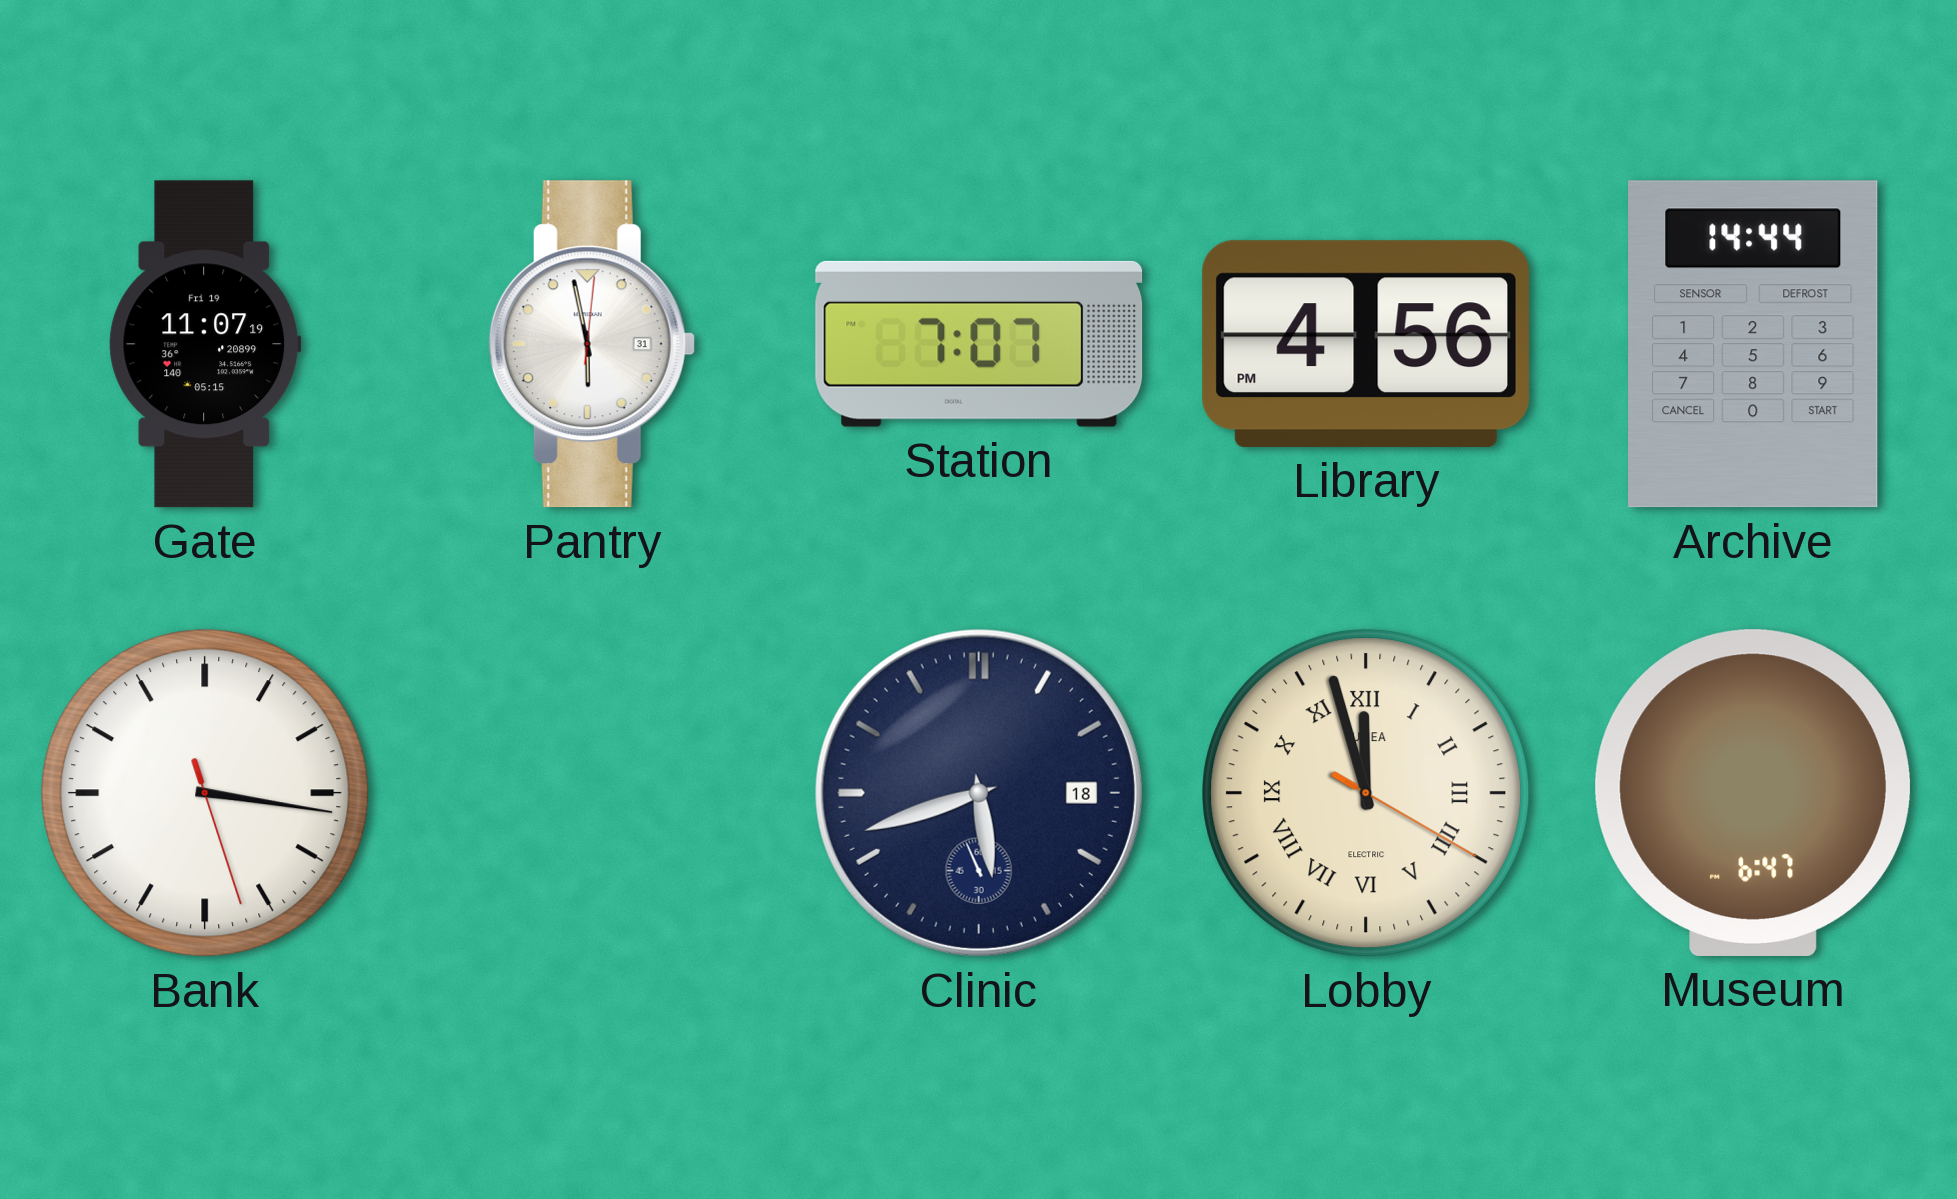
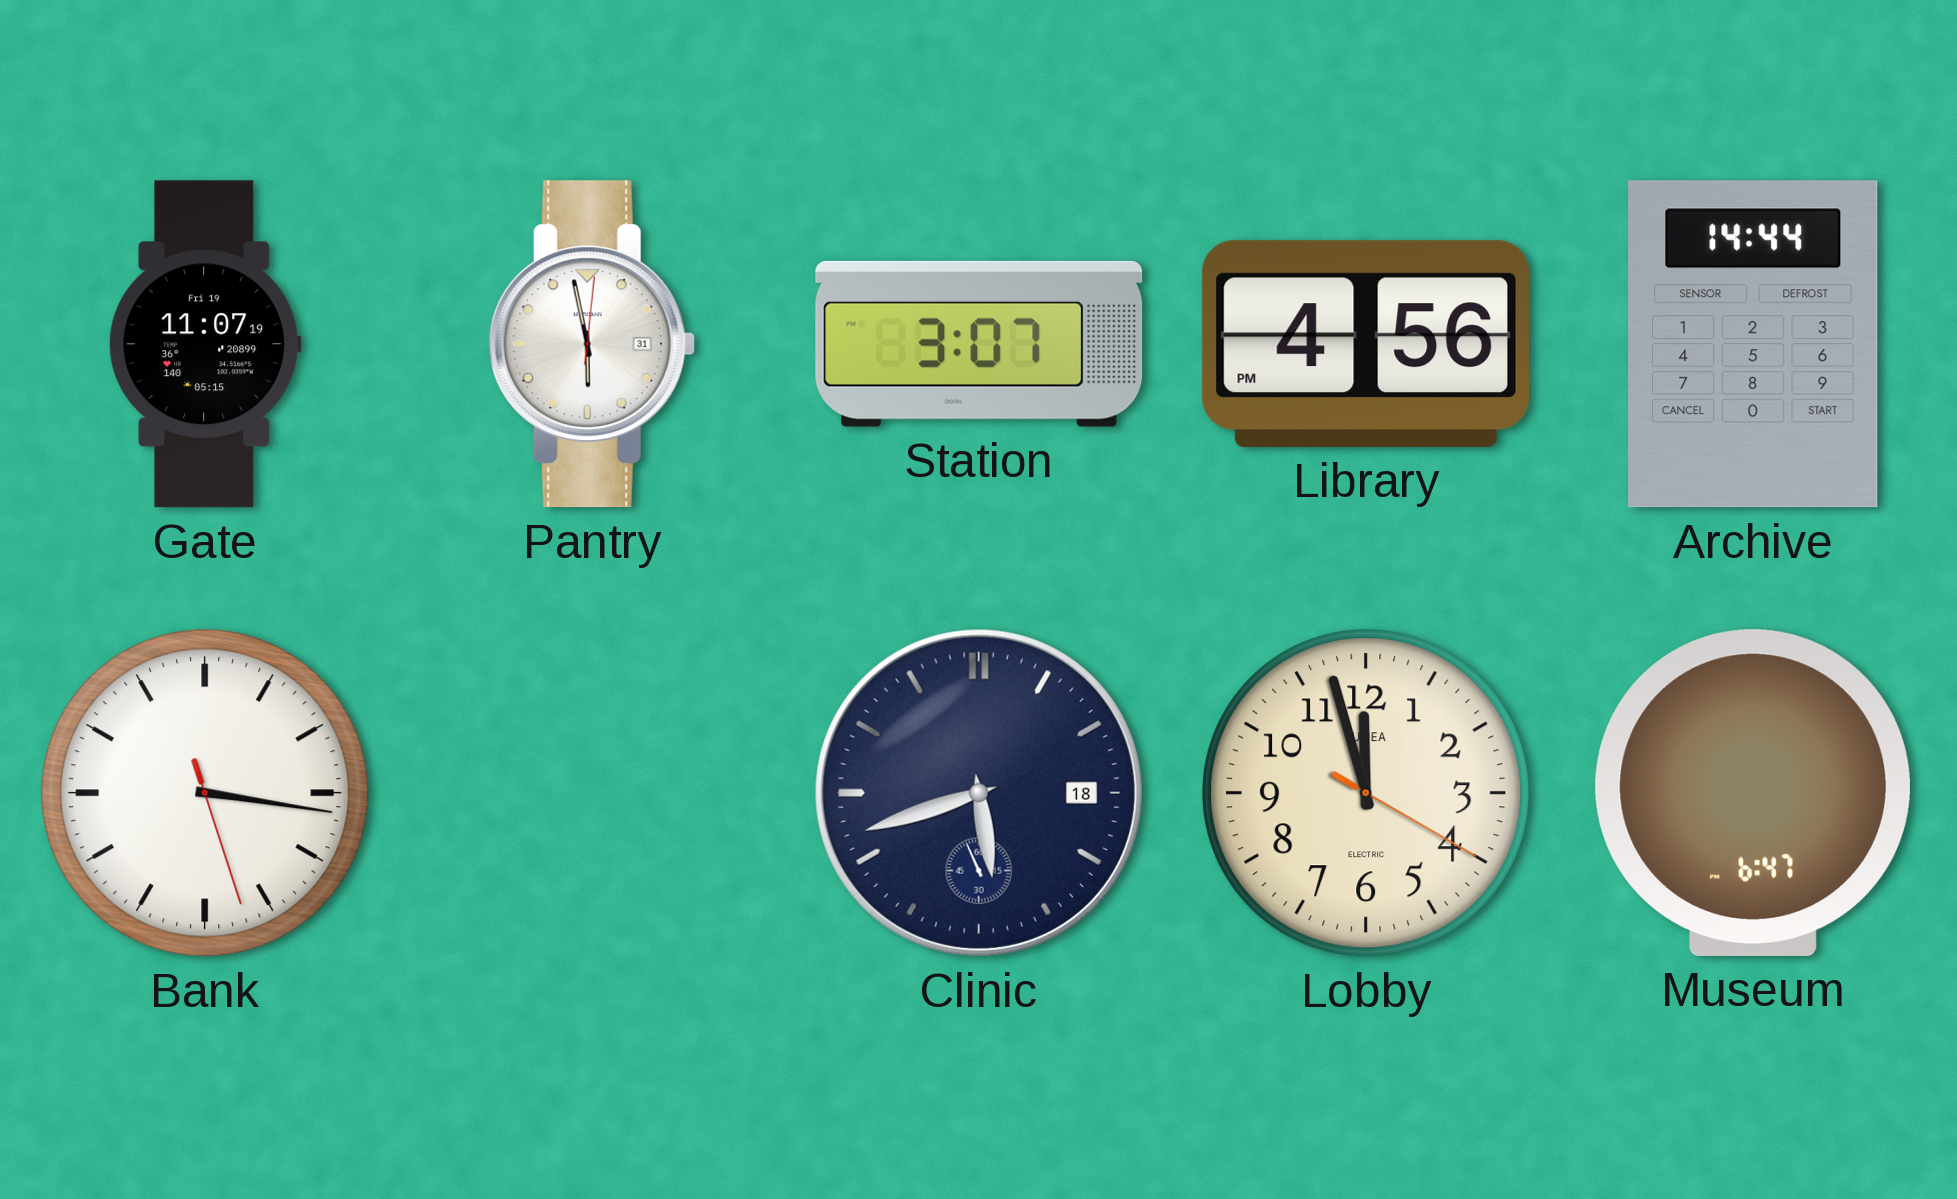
Station: 7:07 -> 3:07
Lobby numerals: Roman -> Arabic
